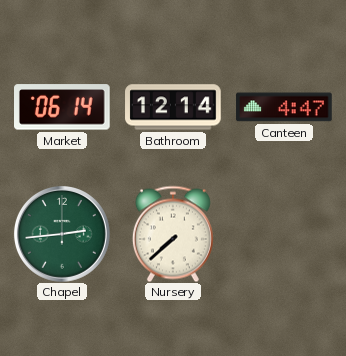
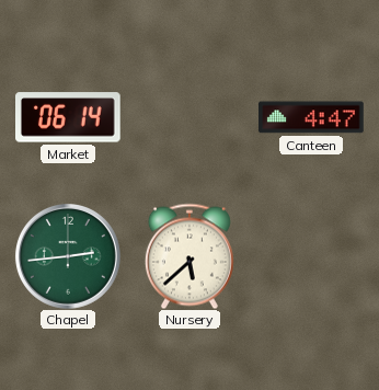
Bathroom: 12:14 -> none
Nursery: 7:38 -> 5:38
